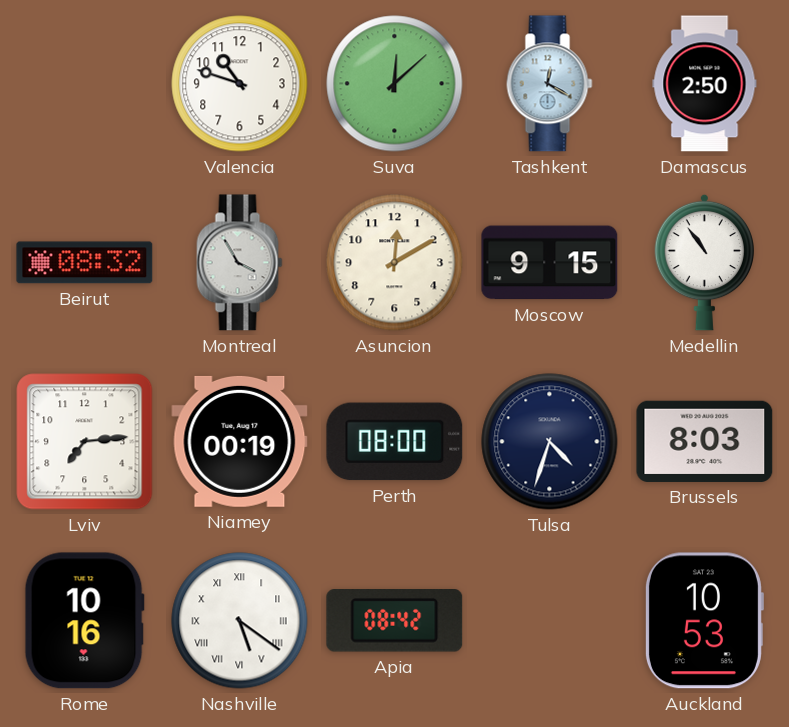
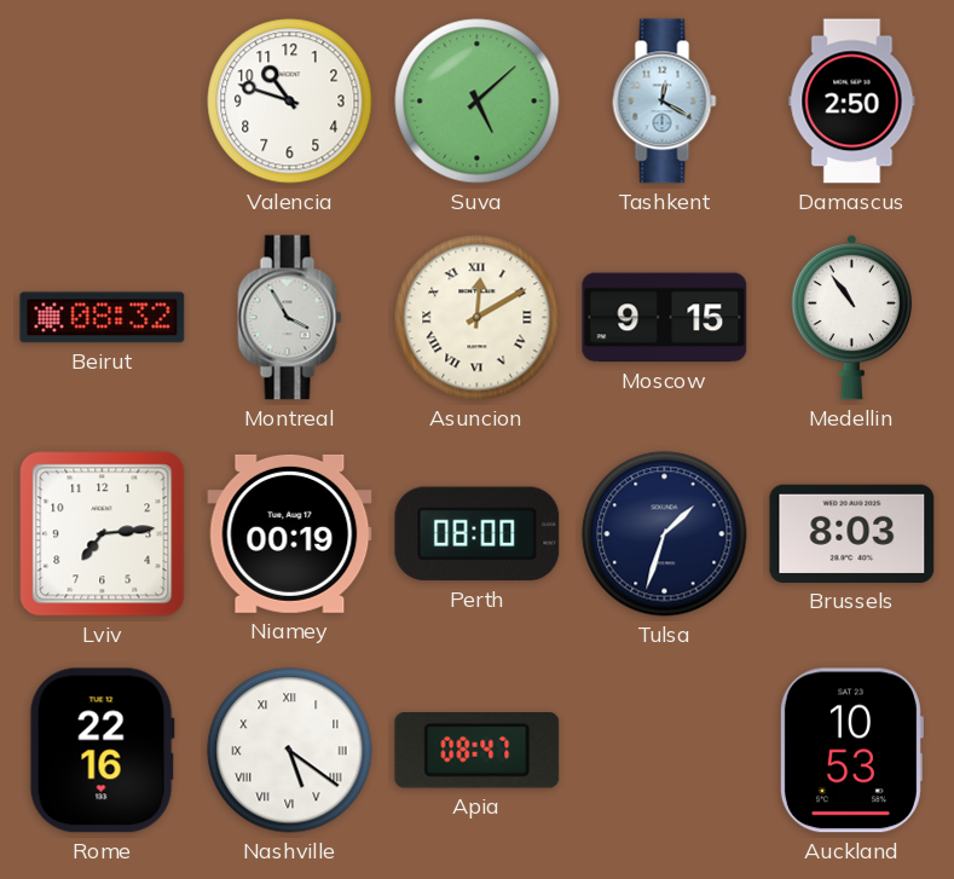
Suva: 12:08 -> 5:08
Asuncion numerals: Arabic -> Roman
Tulsa: 4:33 -> 1:33
Rome: 10:16 -> 22:16
Apia: 08:42 -> 08:47
